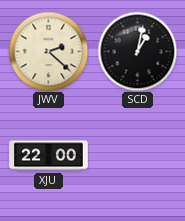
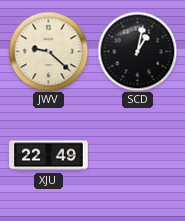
JWV: 2:22 -> 9:22
XJU: 22:00 -> 22:49
